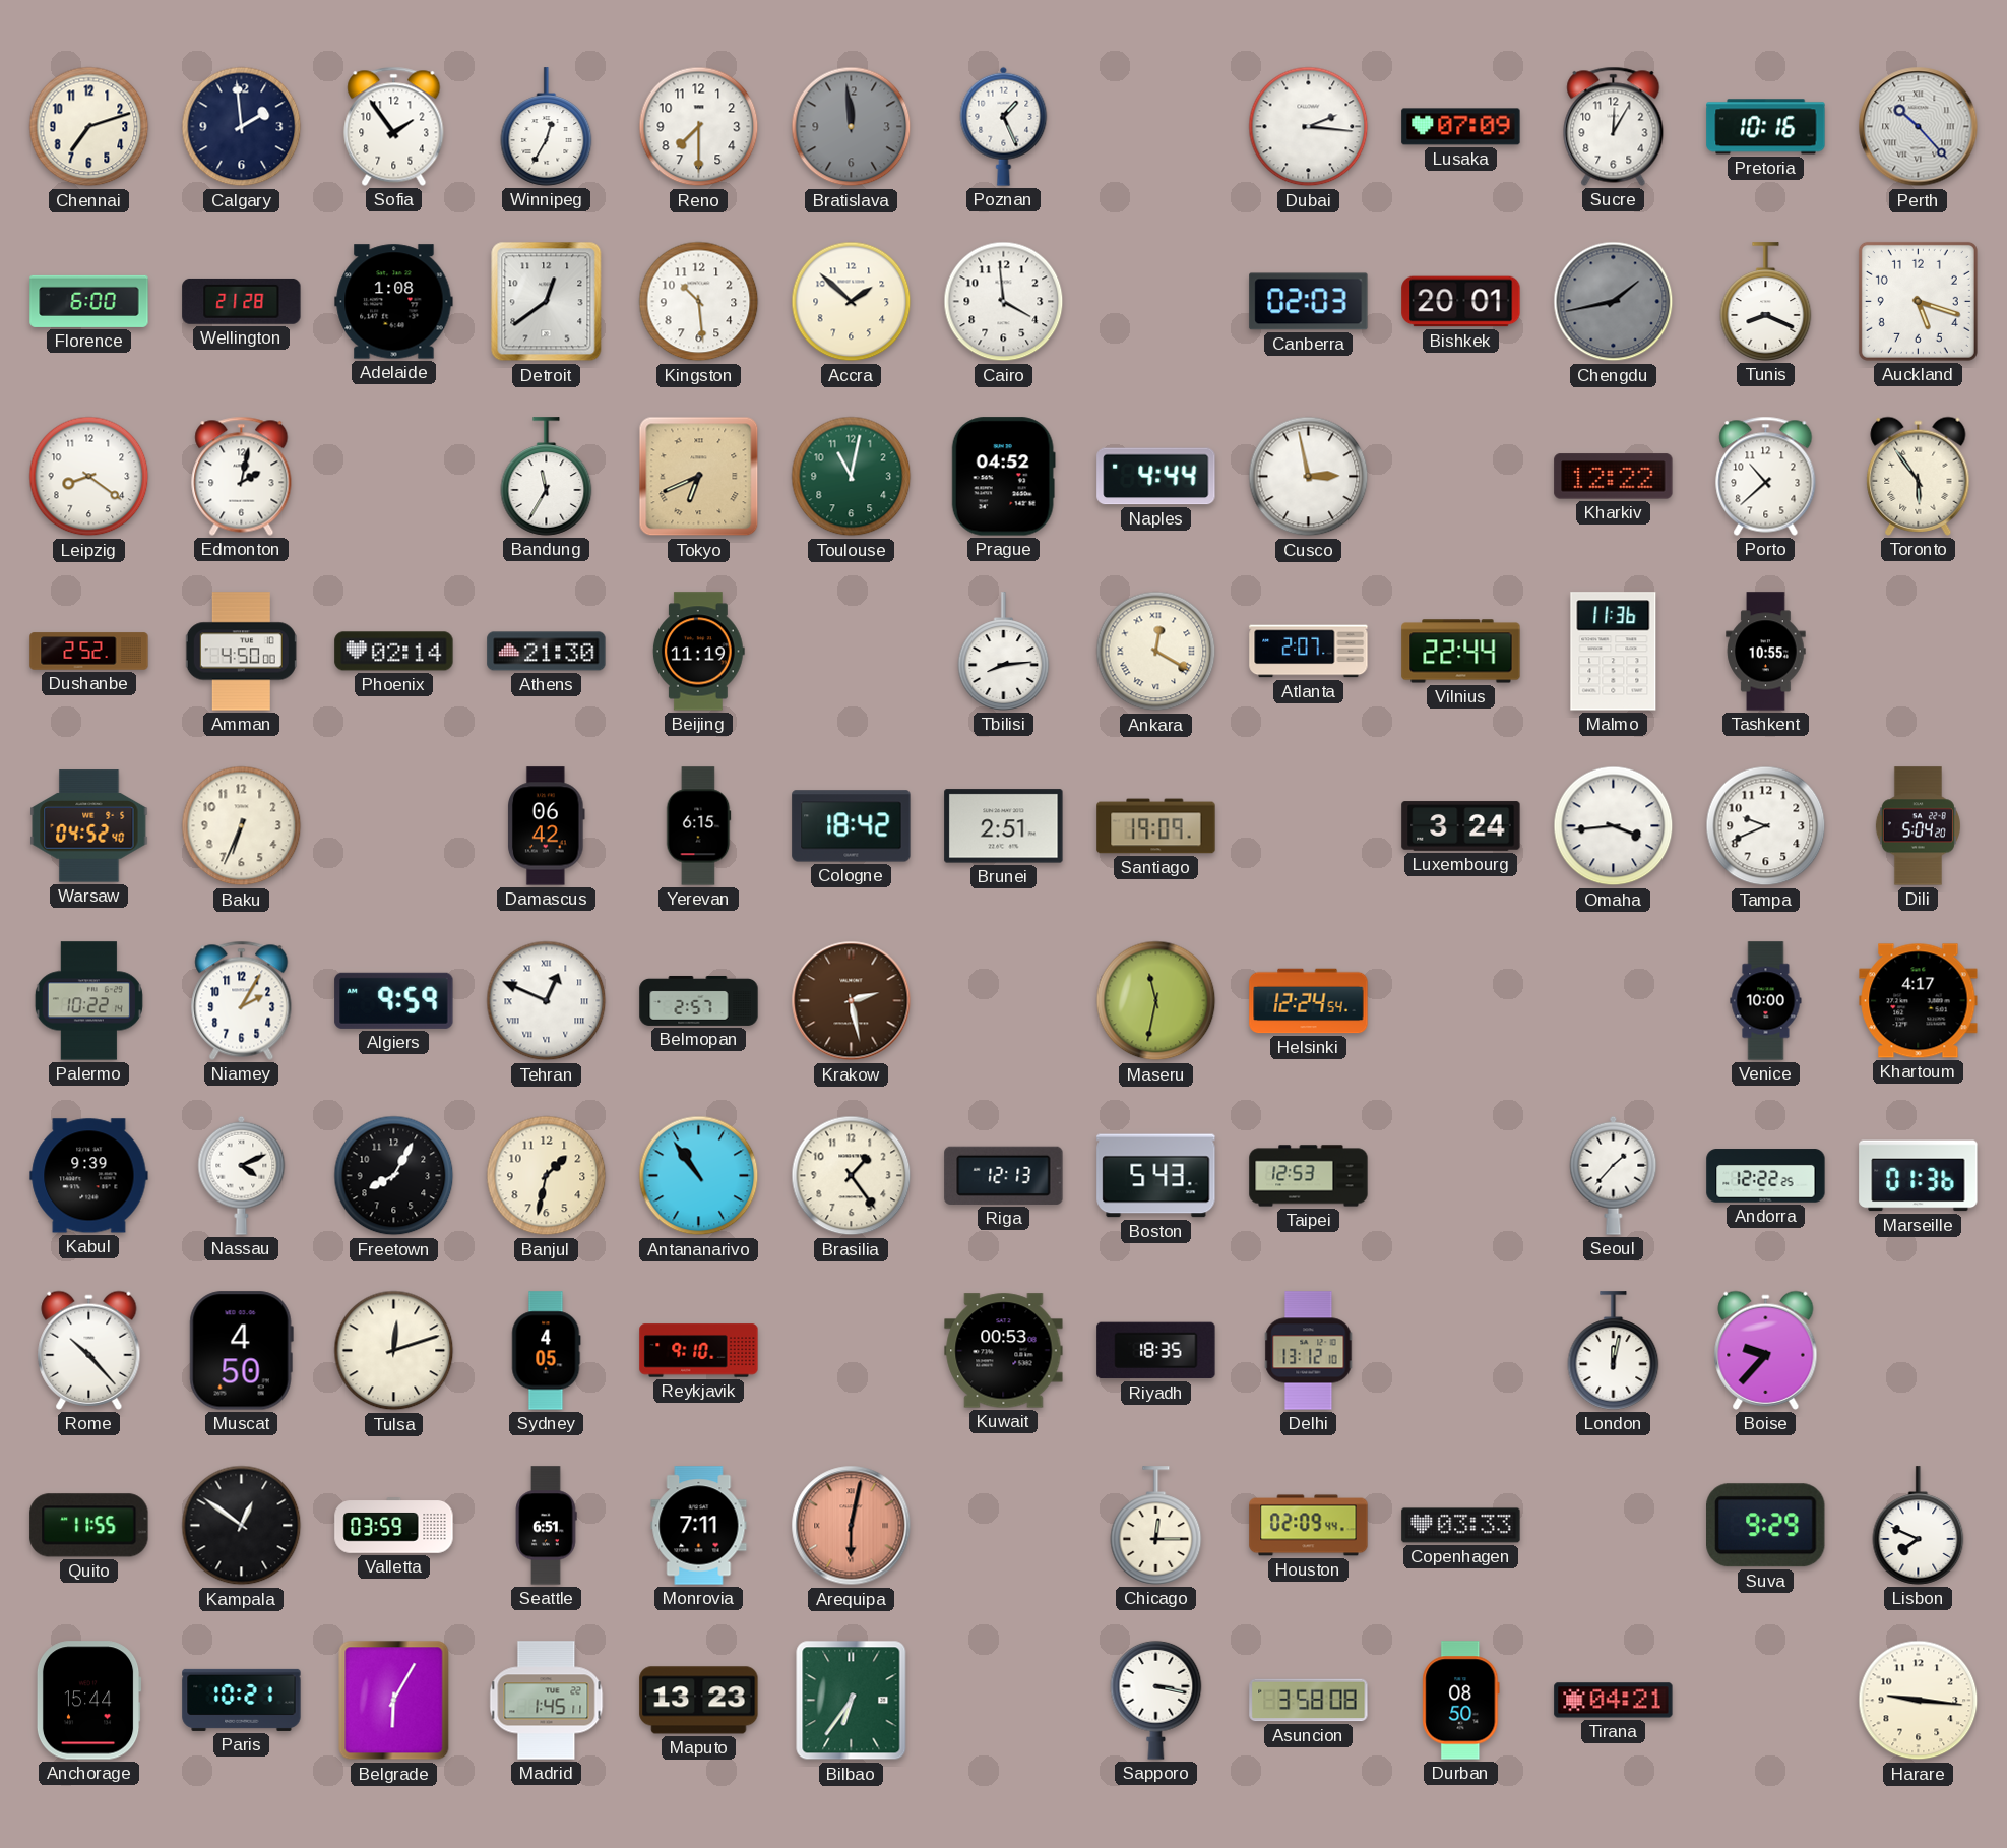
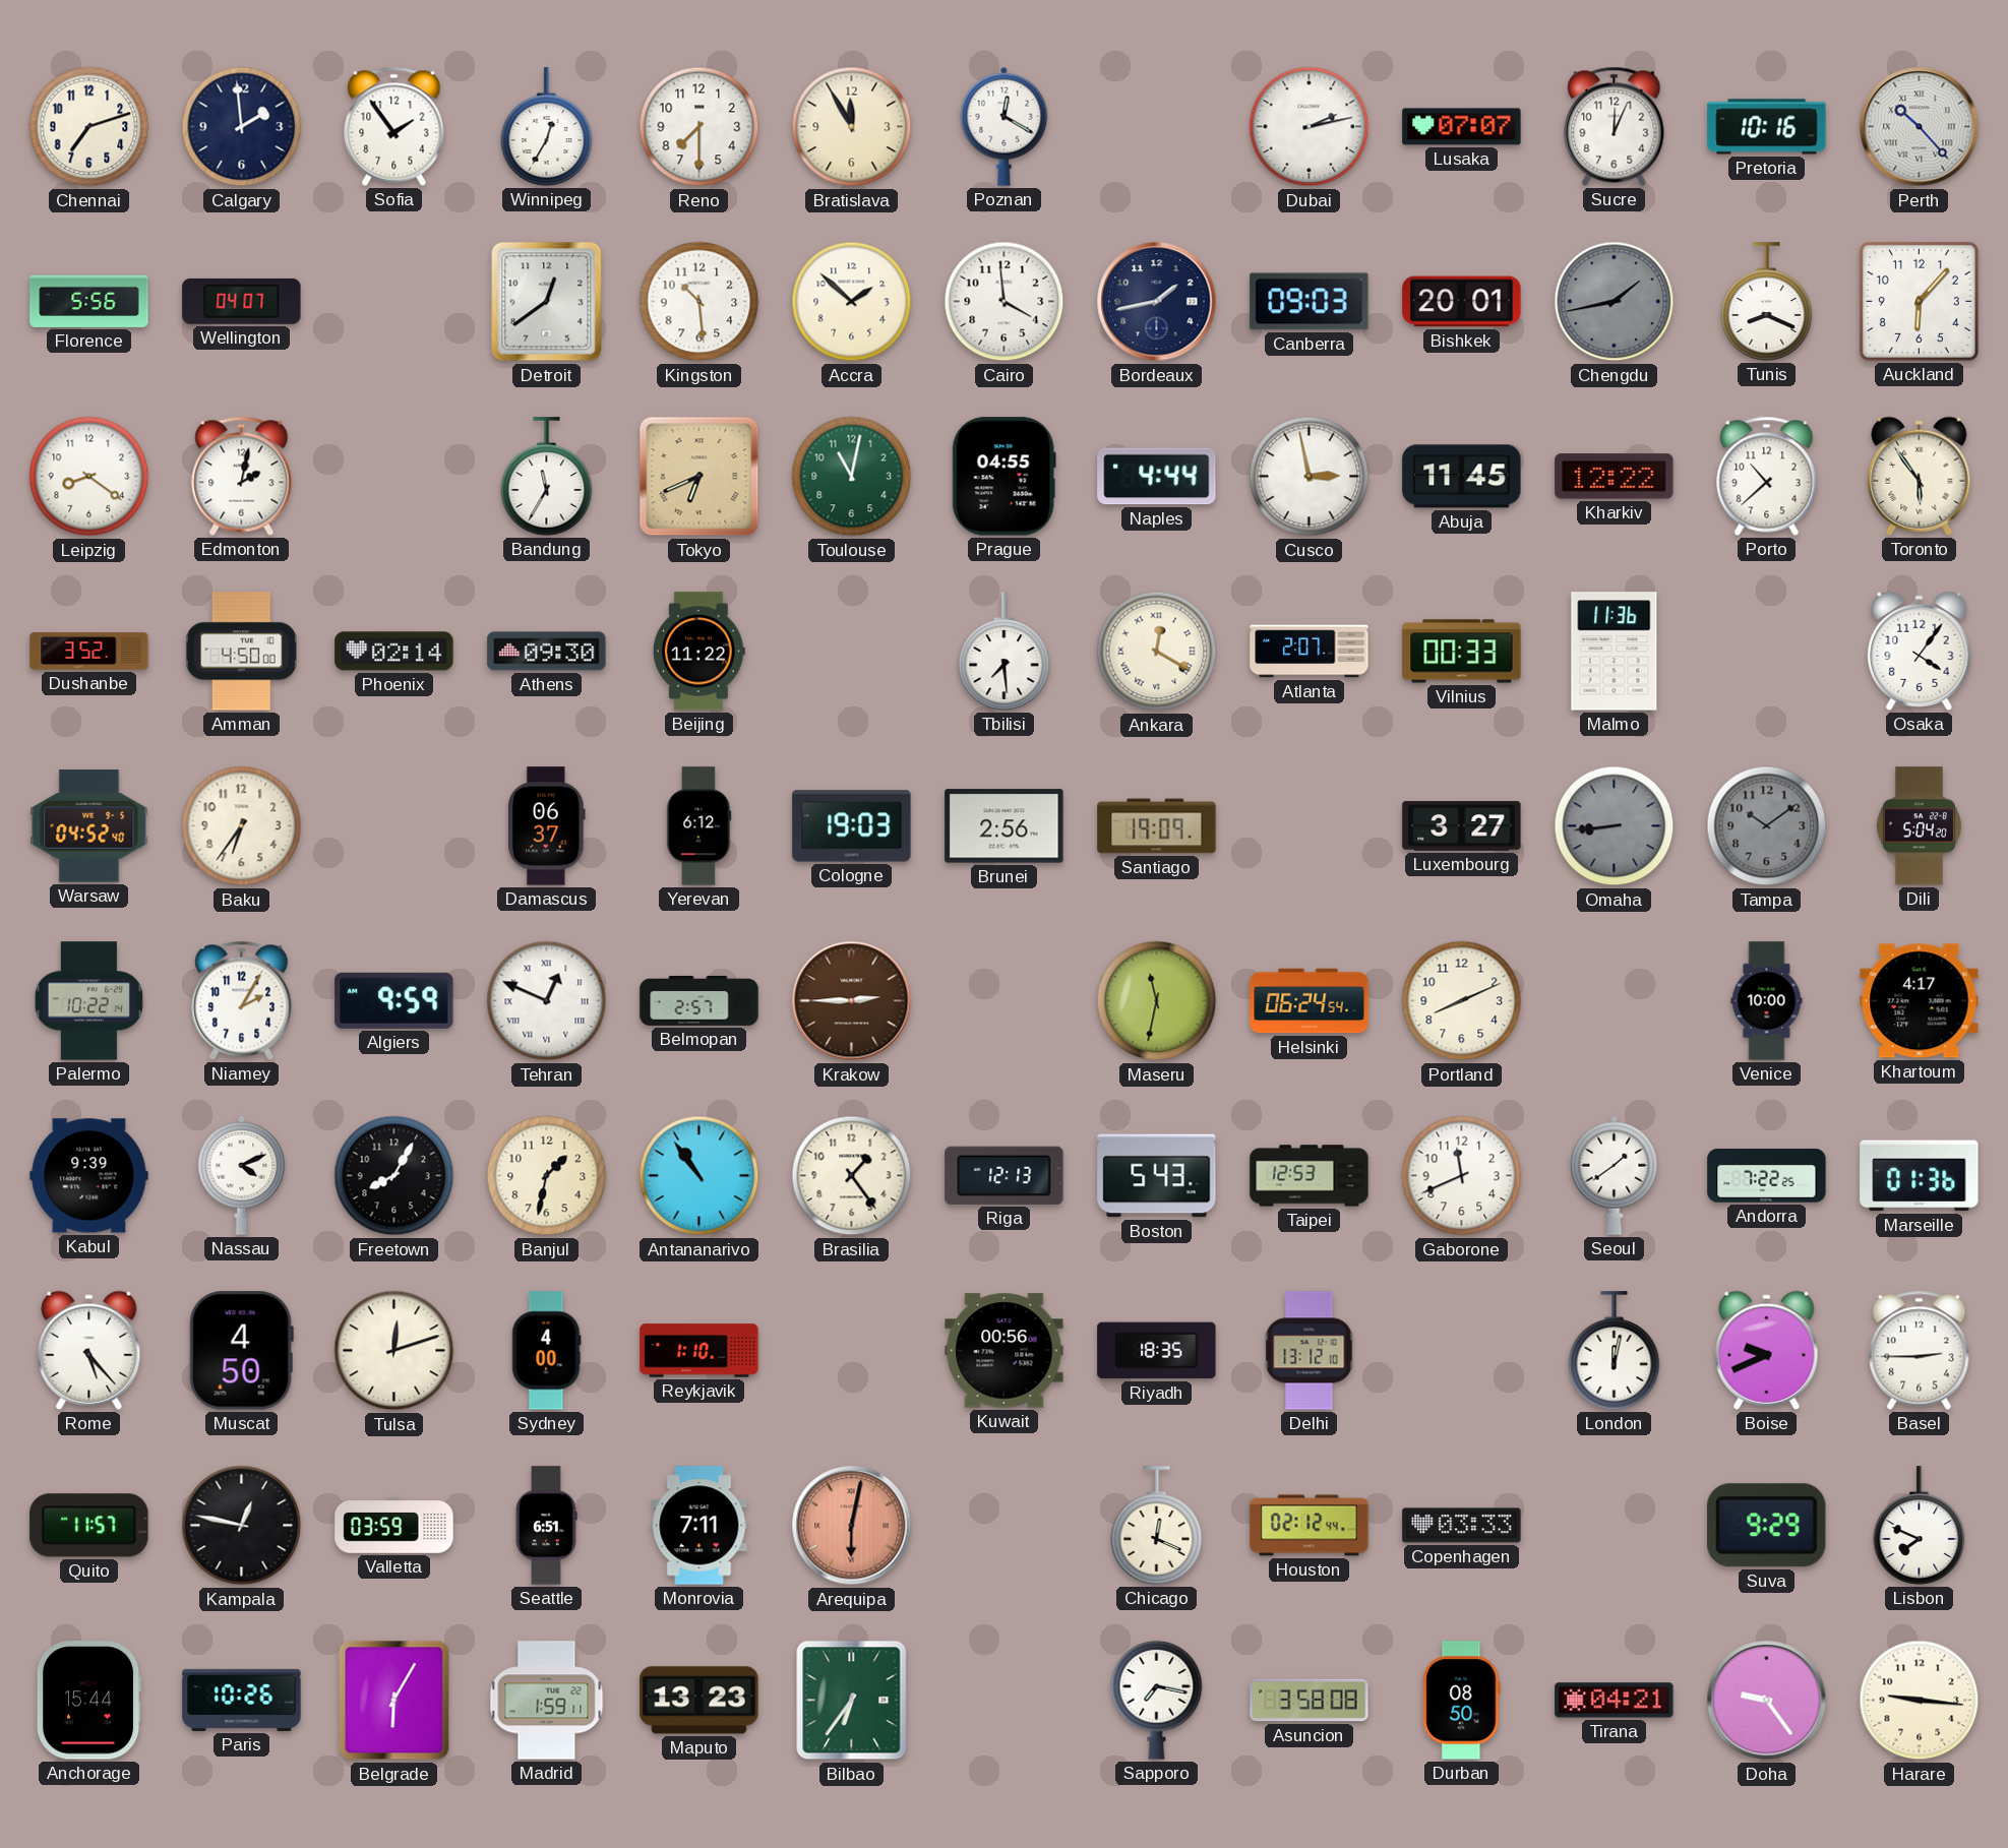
Bratislava: 11:59 -> 11:55
Bratislava dial: grey -> cream
Poznan: 1:26 -> 12:20
Dubai: 2:16 -> 2:13
Lusaka: 07:09 -> 07:07
Sucre: 12:05 -> 12:04
Florence: 6:00 -> 5:56
Wellington: 21:28 -> 04:07
Adelaide: 1:08 -> none
Bordeaux: none -> 1:43
Canberra: 02:03 -> 09:03
Auckland: 5:18 -> 6:07
Prague: 04:52 -> 04:55
Abuja: none -> 11:45
Dushanbe: 2:52 -> 3:52
Athens: 21:30 -> 09:30
Beijing: 11:19 -> 11:22
Tbilisi: 8:14 -> 7:29
Vilnius: 22:44 -> 00:33
Tashkent: 10:55 -> none
Osaka: none -> 4:06
Baku: 6:34 -> 6:36
Damascus: 06:42 -> 06:37
Yerevan: 6:15 -> 6:12
Cologne: 18:42 -> 19:03
Brunei: 2:51 -> 2:56
Luxembourg: 3:24 -> 3:27
Omaha: 3:44 -> 8:44
Omaha dial: white -> grey
Tampa: 9:41 -> 10:09
Tampa dial: white -> grey
Krakow: 2:28 -> 2:45
Helsinki: 12:24 -> 06:24
Portland: none -> 8:11
Gaborone: none -> 11:41
Seoul: 1:37 -> 1:39
Andorra: 12:22 -> 7:22
Rome: 10:23 -> 5:23
Sydney: 4:05 -> 4:00
Reykjavik: 9:10 -> 1:10
Kuwait: 00:53 -> 00:56
Boise: 9:37 -> 9:41
Basel: none -> 2:45
Quito: 11:55 -> 11:57
Kampala: 12:51 -> 12:47
Chicago: 12:15 -> 12:19
Houston: 02:09 -> 02:12
Paris: 10:21 -> 10:26
Madrid: 1:45 -> 1:59
Sapporo: 3:17 -> 7:17
Doha: none -> 9:24
